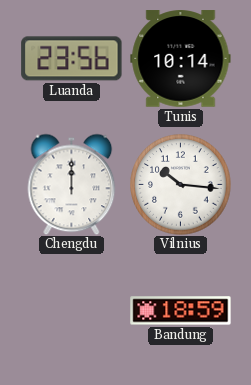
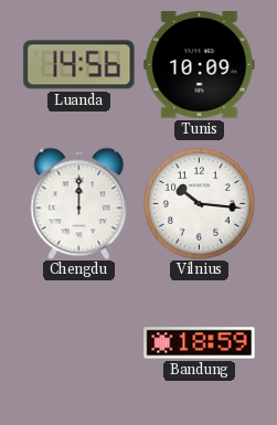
Luanda: 23:56 -> 14:56
Tunis: 10:14 -> 10:09
